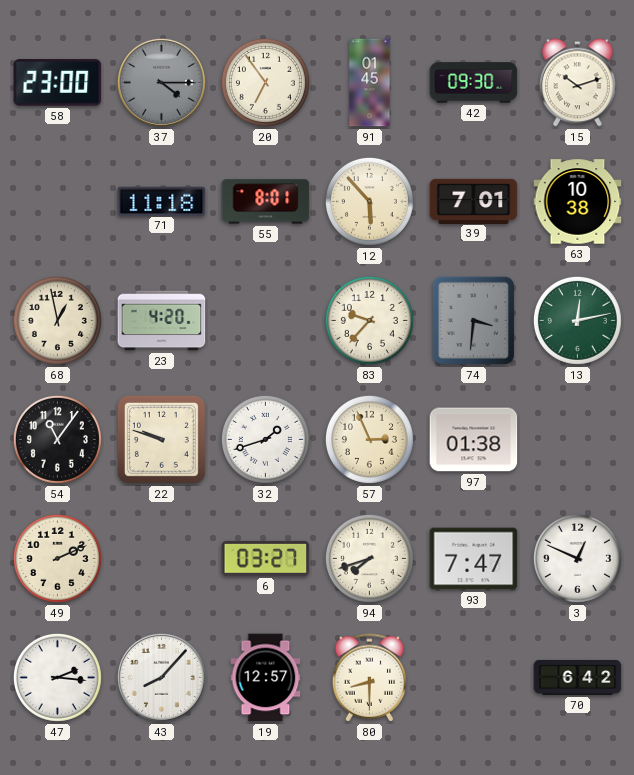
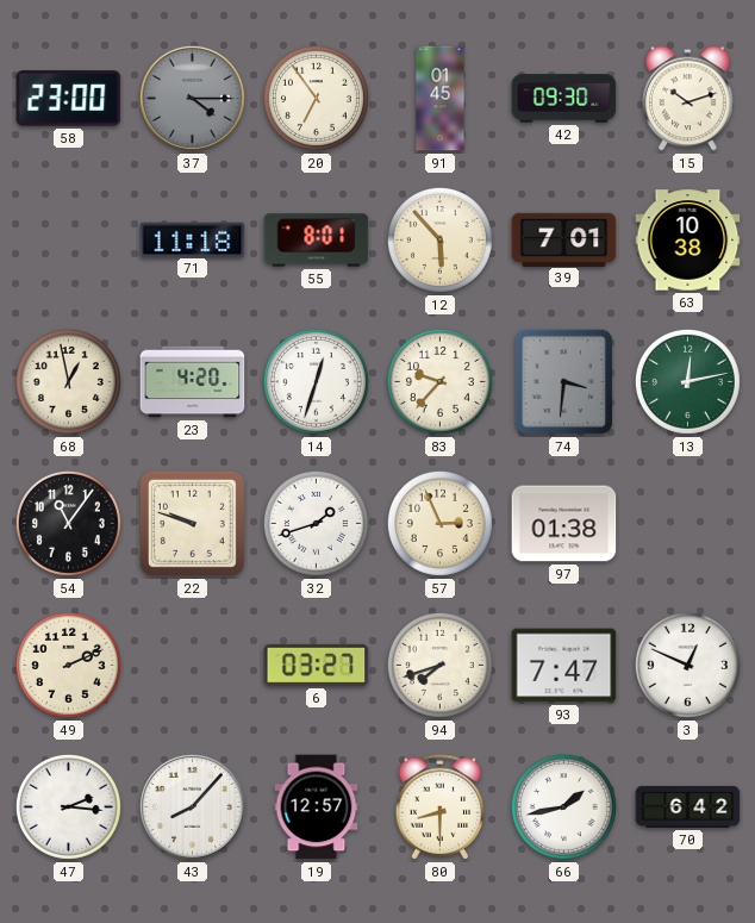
14: none -> 12:33
66: none -> 1:43
